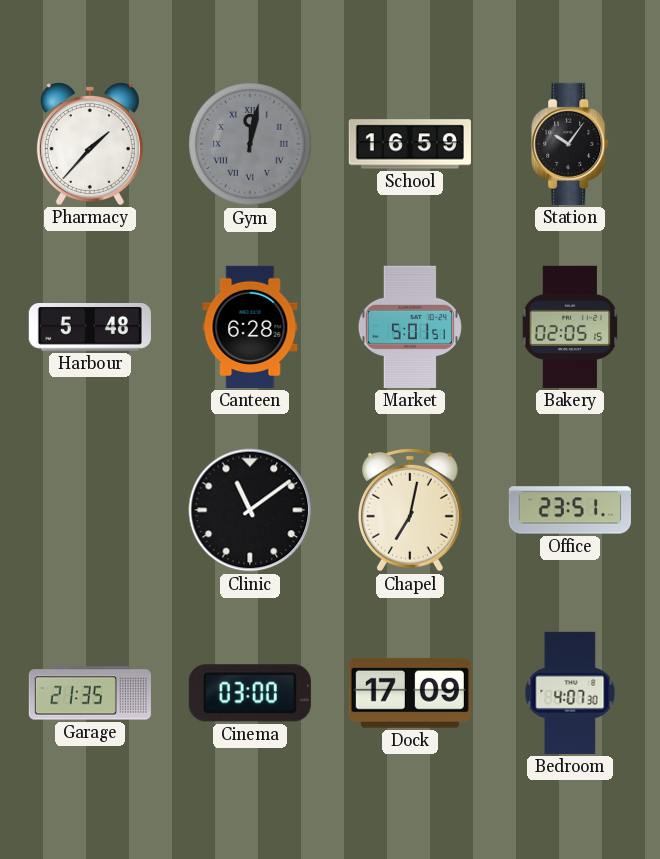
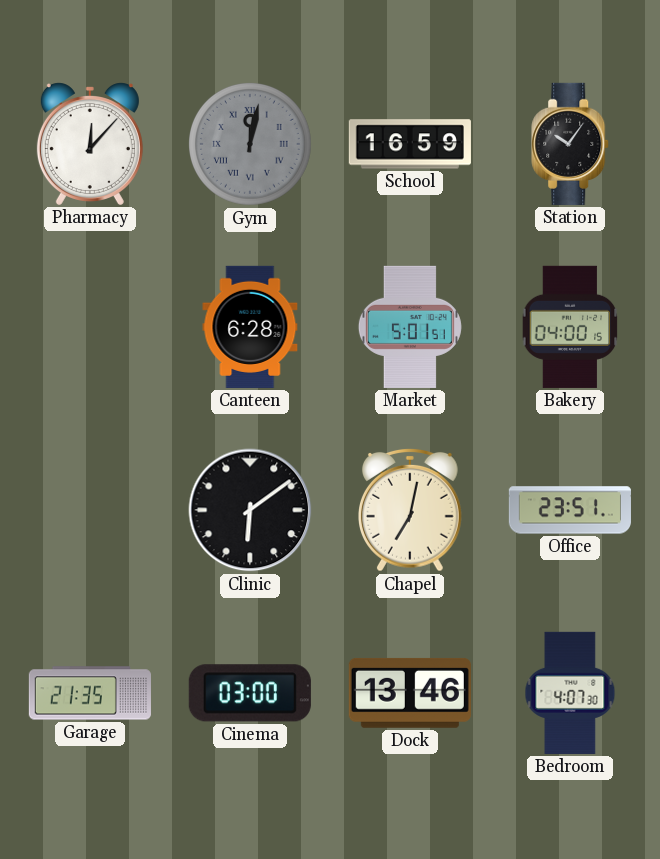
Pharmacy: 1:37 -> 12:07
Harbour: 5:48 -> none
Bakery: 02:05 -> 04:00
Clinic: 11:09 -> 6:09
Dock: 17:09 -> 13:46
